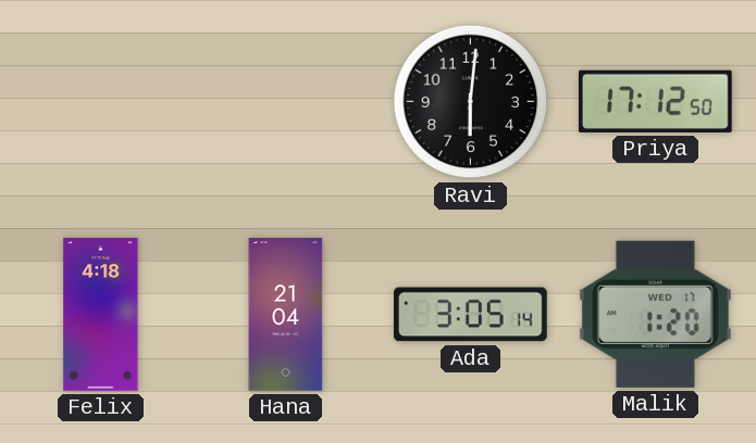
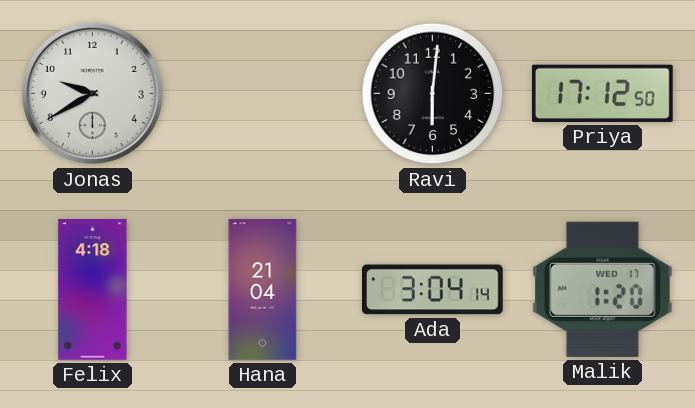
Jonas: none -> 9:40
Ada: 3:05 -> 3:04
